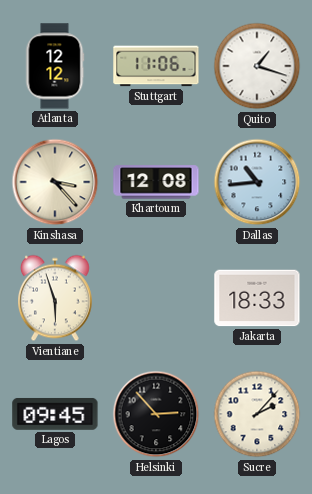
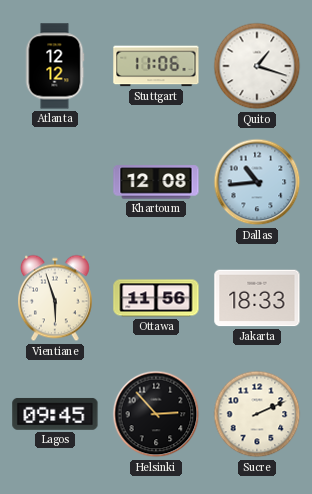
Kinshasa: 3:23 -> none
Ottawa: none -> 11:56
Sucre: 2:07 -> 2:11
